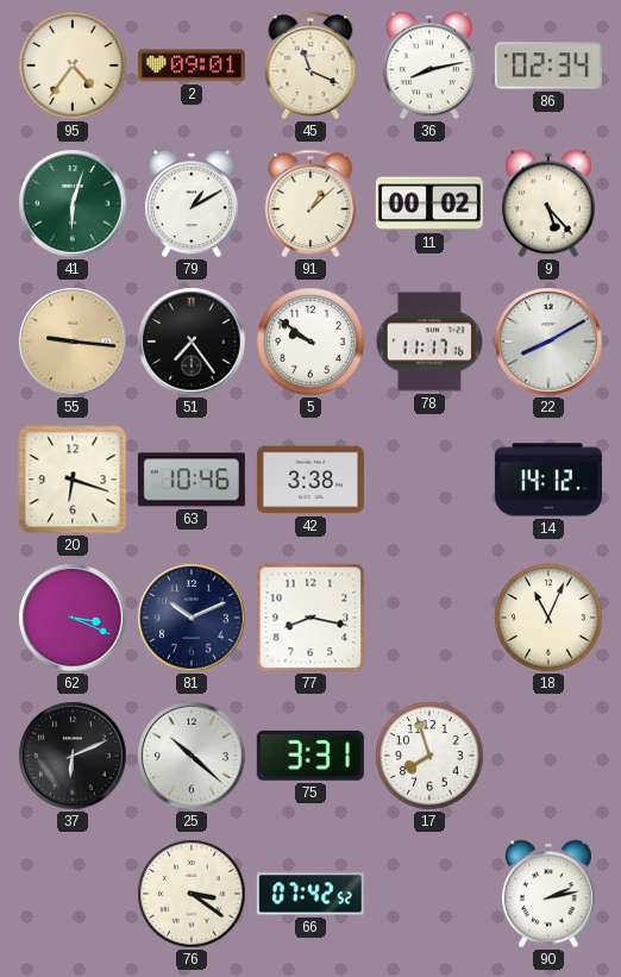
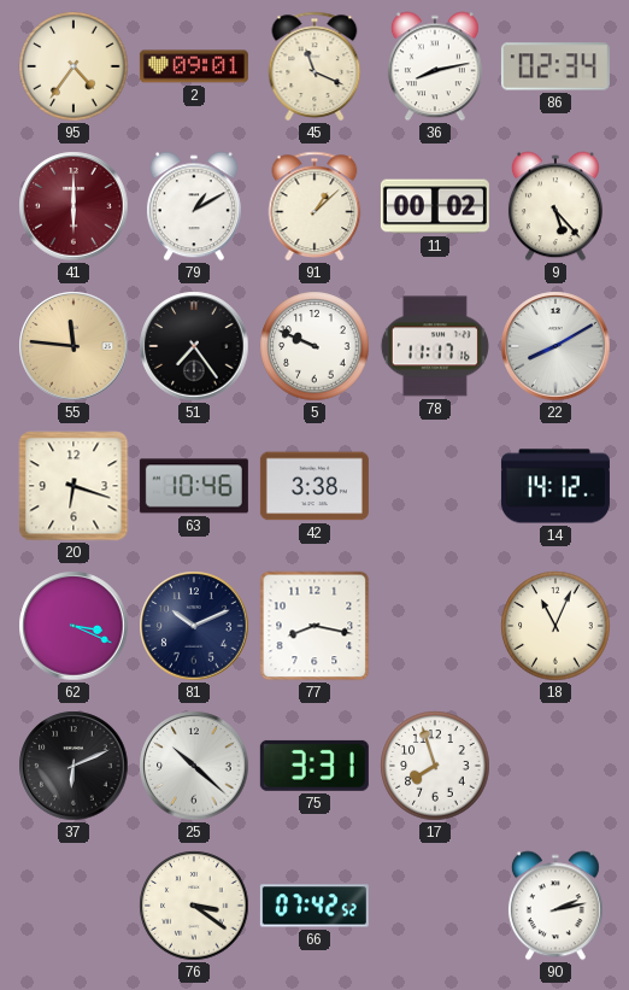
41: 6:03 -> 6:00
41 dial: green -> burgundy
55: 9:16 -> 11:46
5: 9:51 -> 9:49
